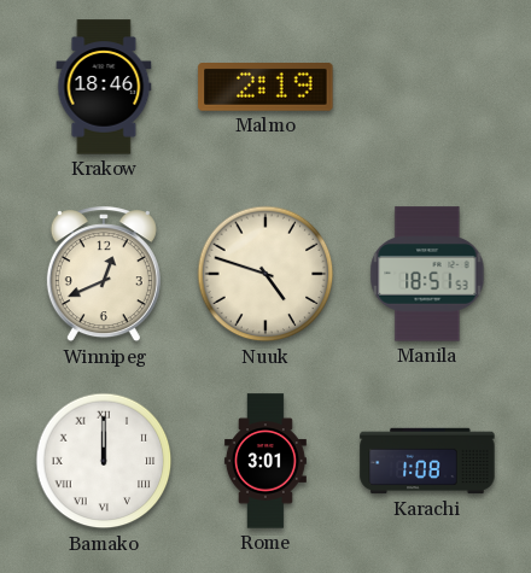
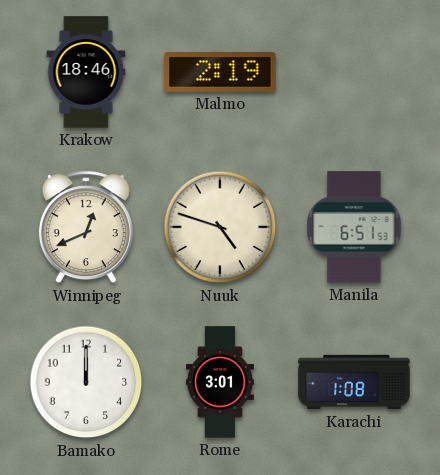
Manila: 18:51 -> 6:51
Bamako numerals: Roman -> Arabic
